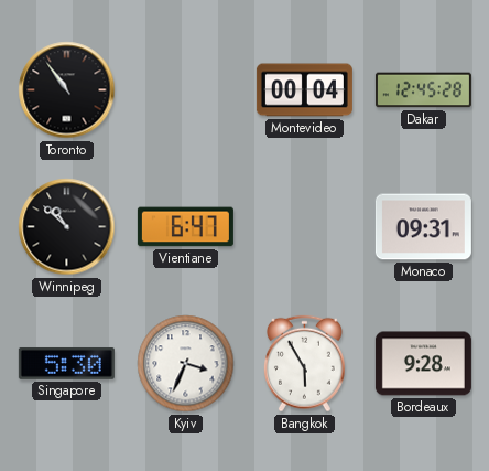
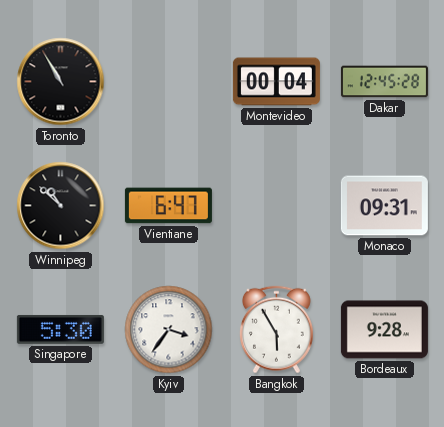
Toronto: 10:54 -> 10:55
Kyiv: 3:34 -> 3:36
